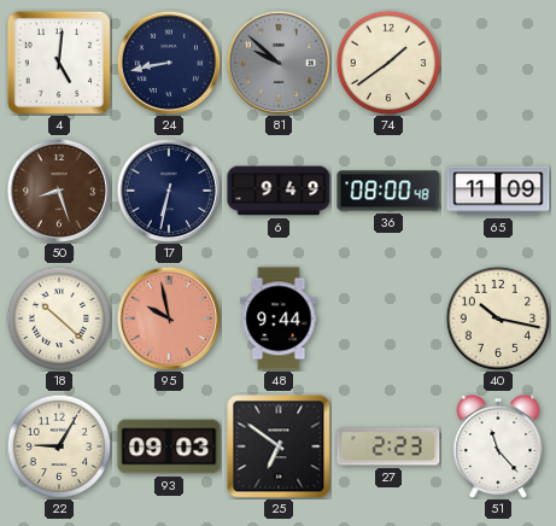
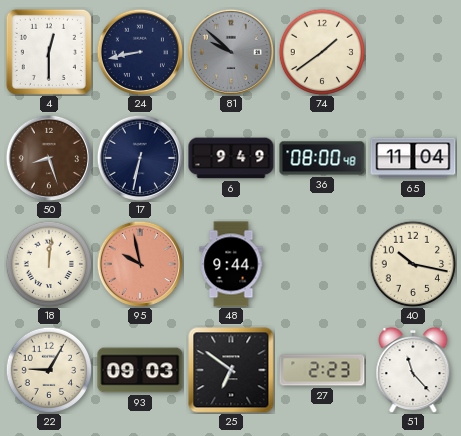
4: 5:01 -> 12:30
65: 11:09 -> 11:04
18: 10:22 -> 12:01
